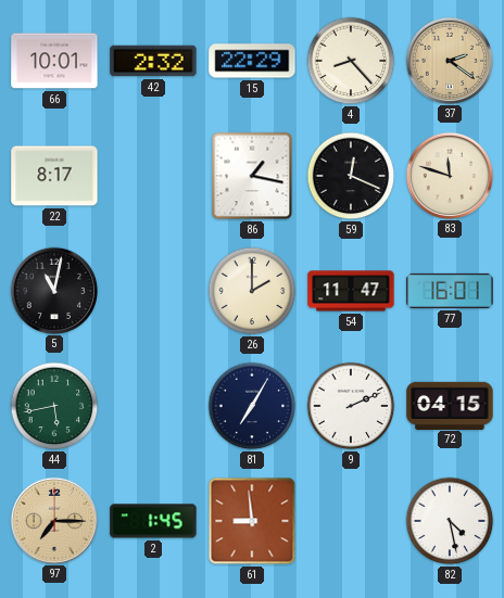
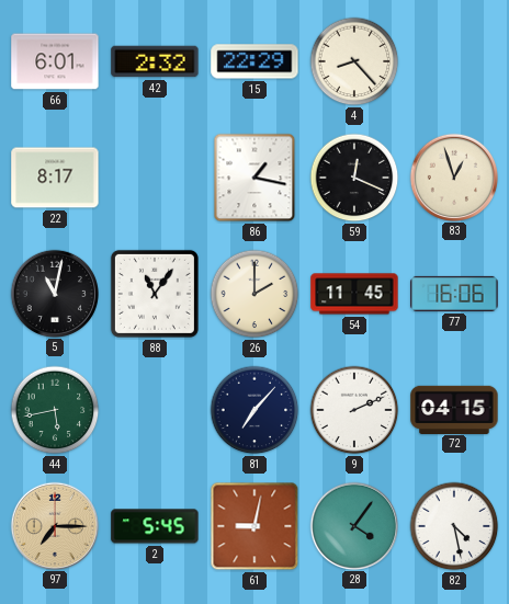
66: 10:01 -> 6:01
37: 2:21 -> none
83: 11:48 -> 12:57
88: none -> 11:06
54: 11:47 -> 11:45
77: 16:01 -> 16:06
81: 7:05 -> 7:07
2: 1:45 -> 5:45
61: 8:59 -> 9:02
28: none -> 4:06
